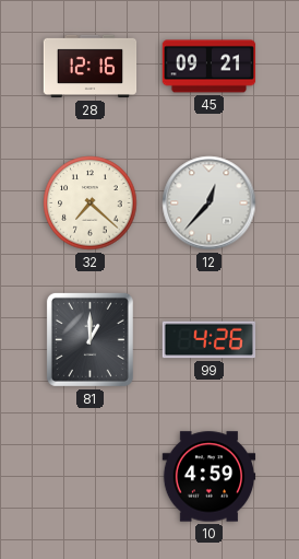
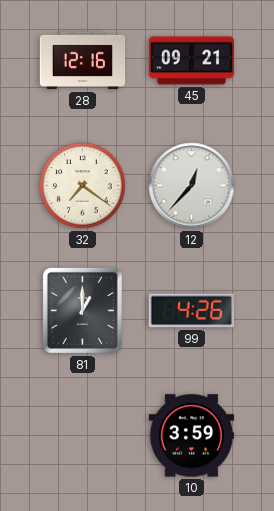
32: 7:22 -> 7:21
10: 4:59 -> 3:59
